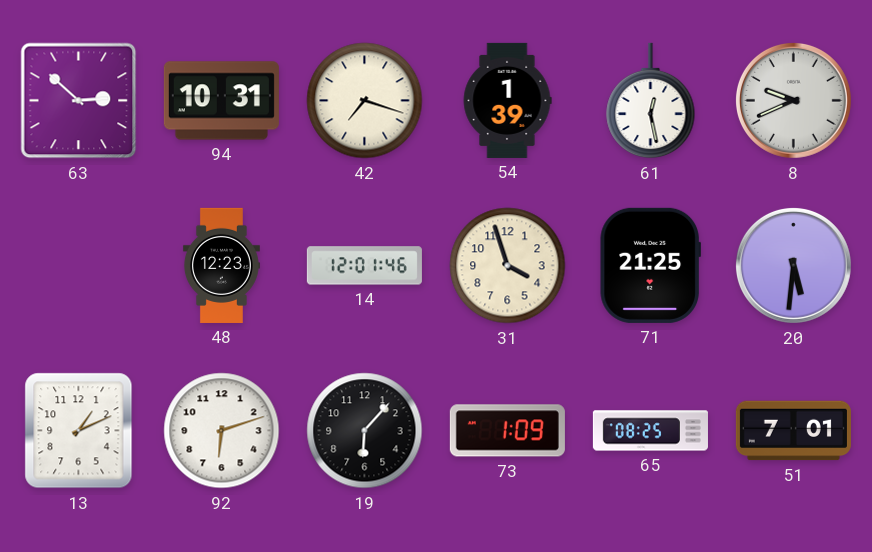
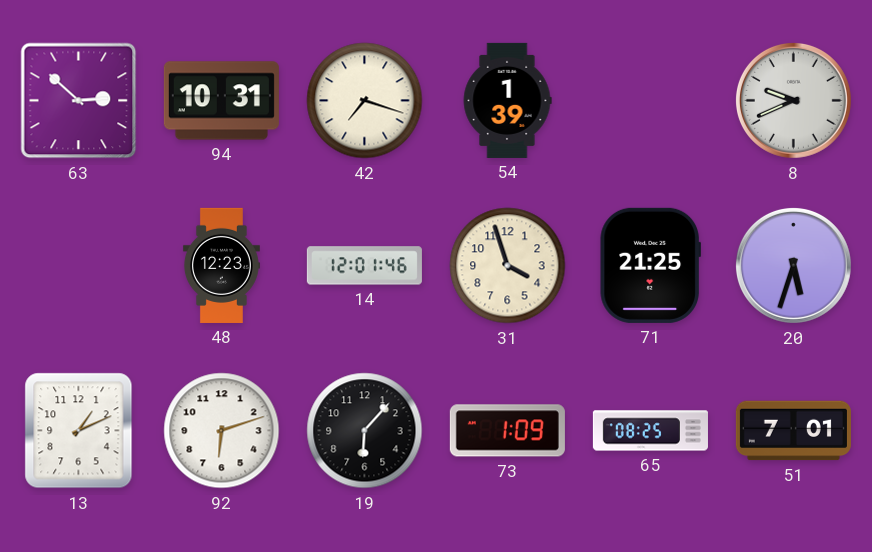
61: 12:28 -> none
20: 5:31 -> 5:33
